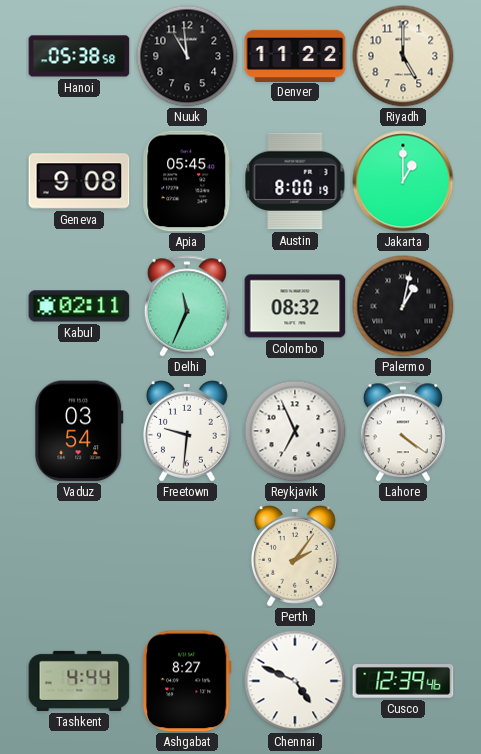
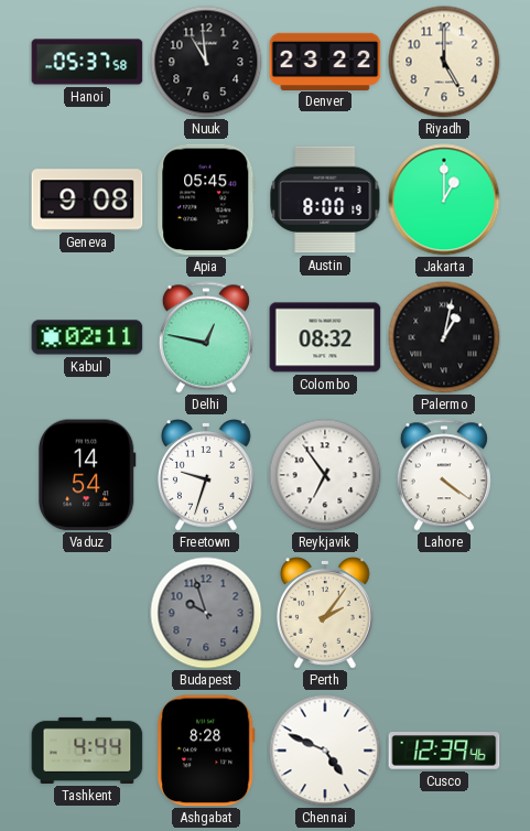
Hanoi: 05:38 -> 05:37
Denver: 11:22 -> 23:22
Delhi: 11:34 -> 12:47
Vaduz: 03:54 -> 14:54
Freetown: 9:31 -> 9:33
Reykjavik: 6:56 -> 6:54
Budapest: none -> 9:57
Ashgabat: 8:27 -> 8:28
